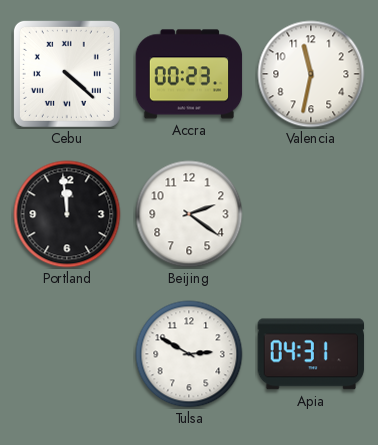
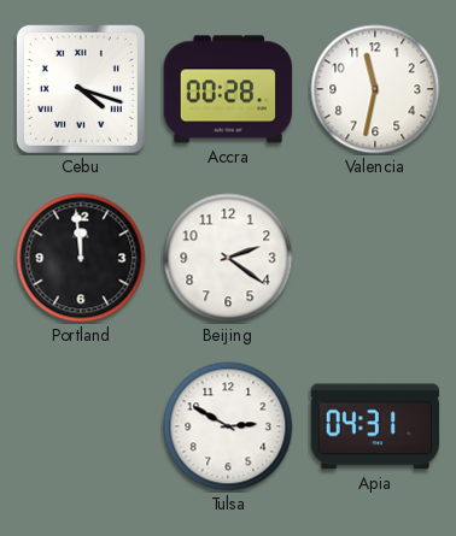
Cebu: 4:22 -> 4:18
Accra: 00:23 -> 00:28
